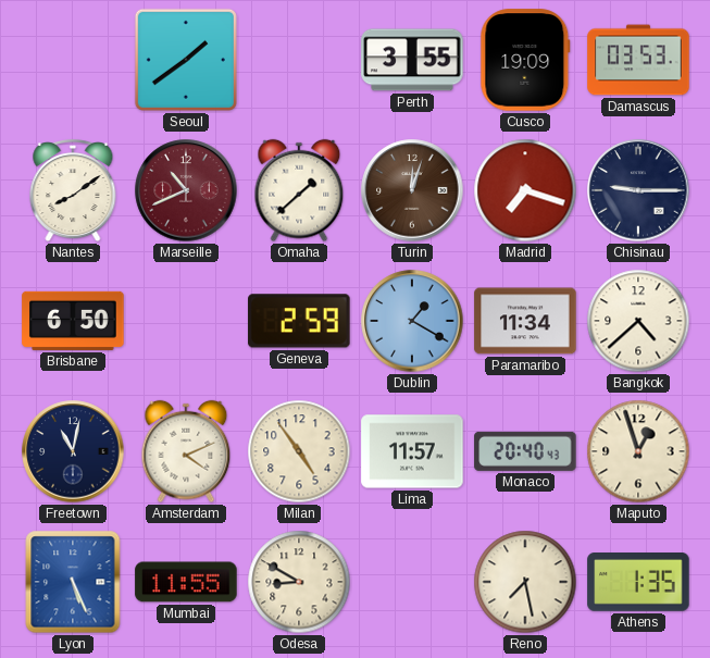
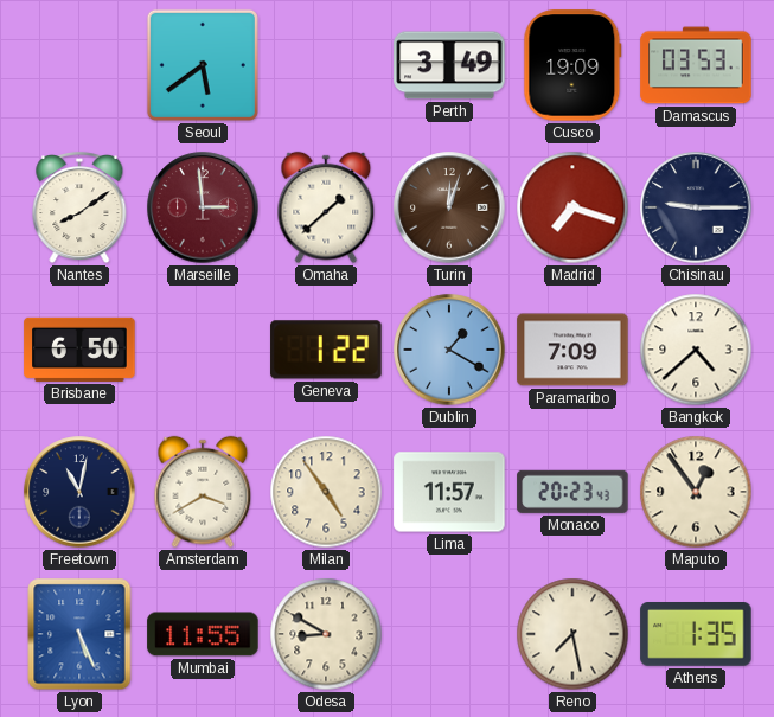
Seoul: 1:39 -> 5:39
Perth: 3:55 -> 3:49
Marseille: 10:41 -> 2:59
Geneva: 2:59 -> 1:22
Paramaribo: 11:34 -> 7:09
Amsterdam: 4:11 -> 3:40
Monaco: 20:40 -> 20:23
Maputo: 12:57 -> 12:54
